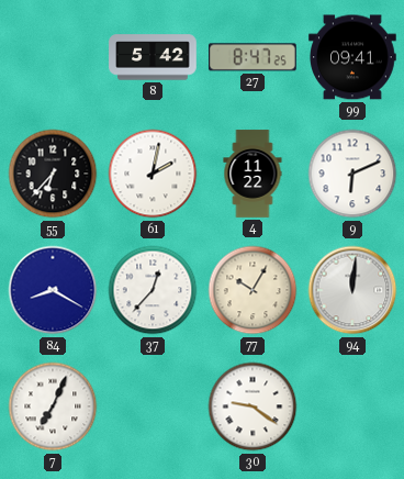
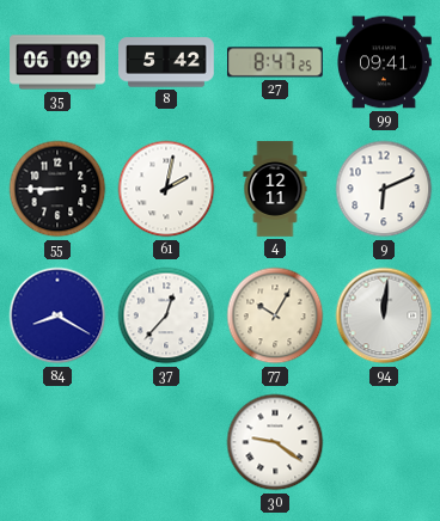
35: none -> 06:09
55: 6:37 -> 8:45
4: 11:22 -> 12:11
7: 7:04 -> none
